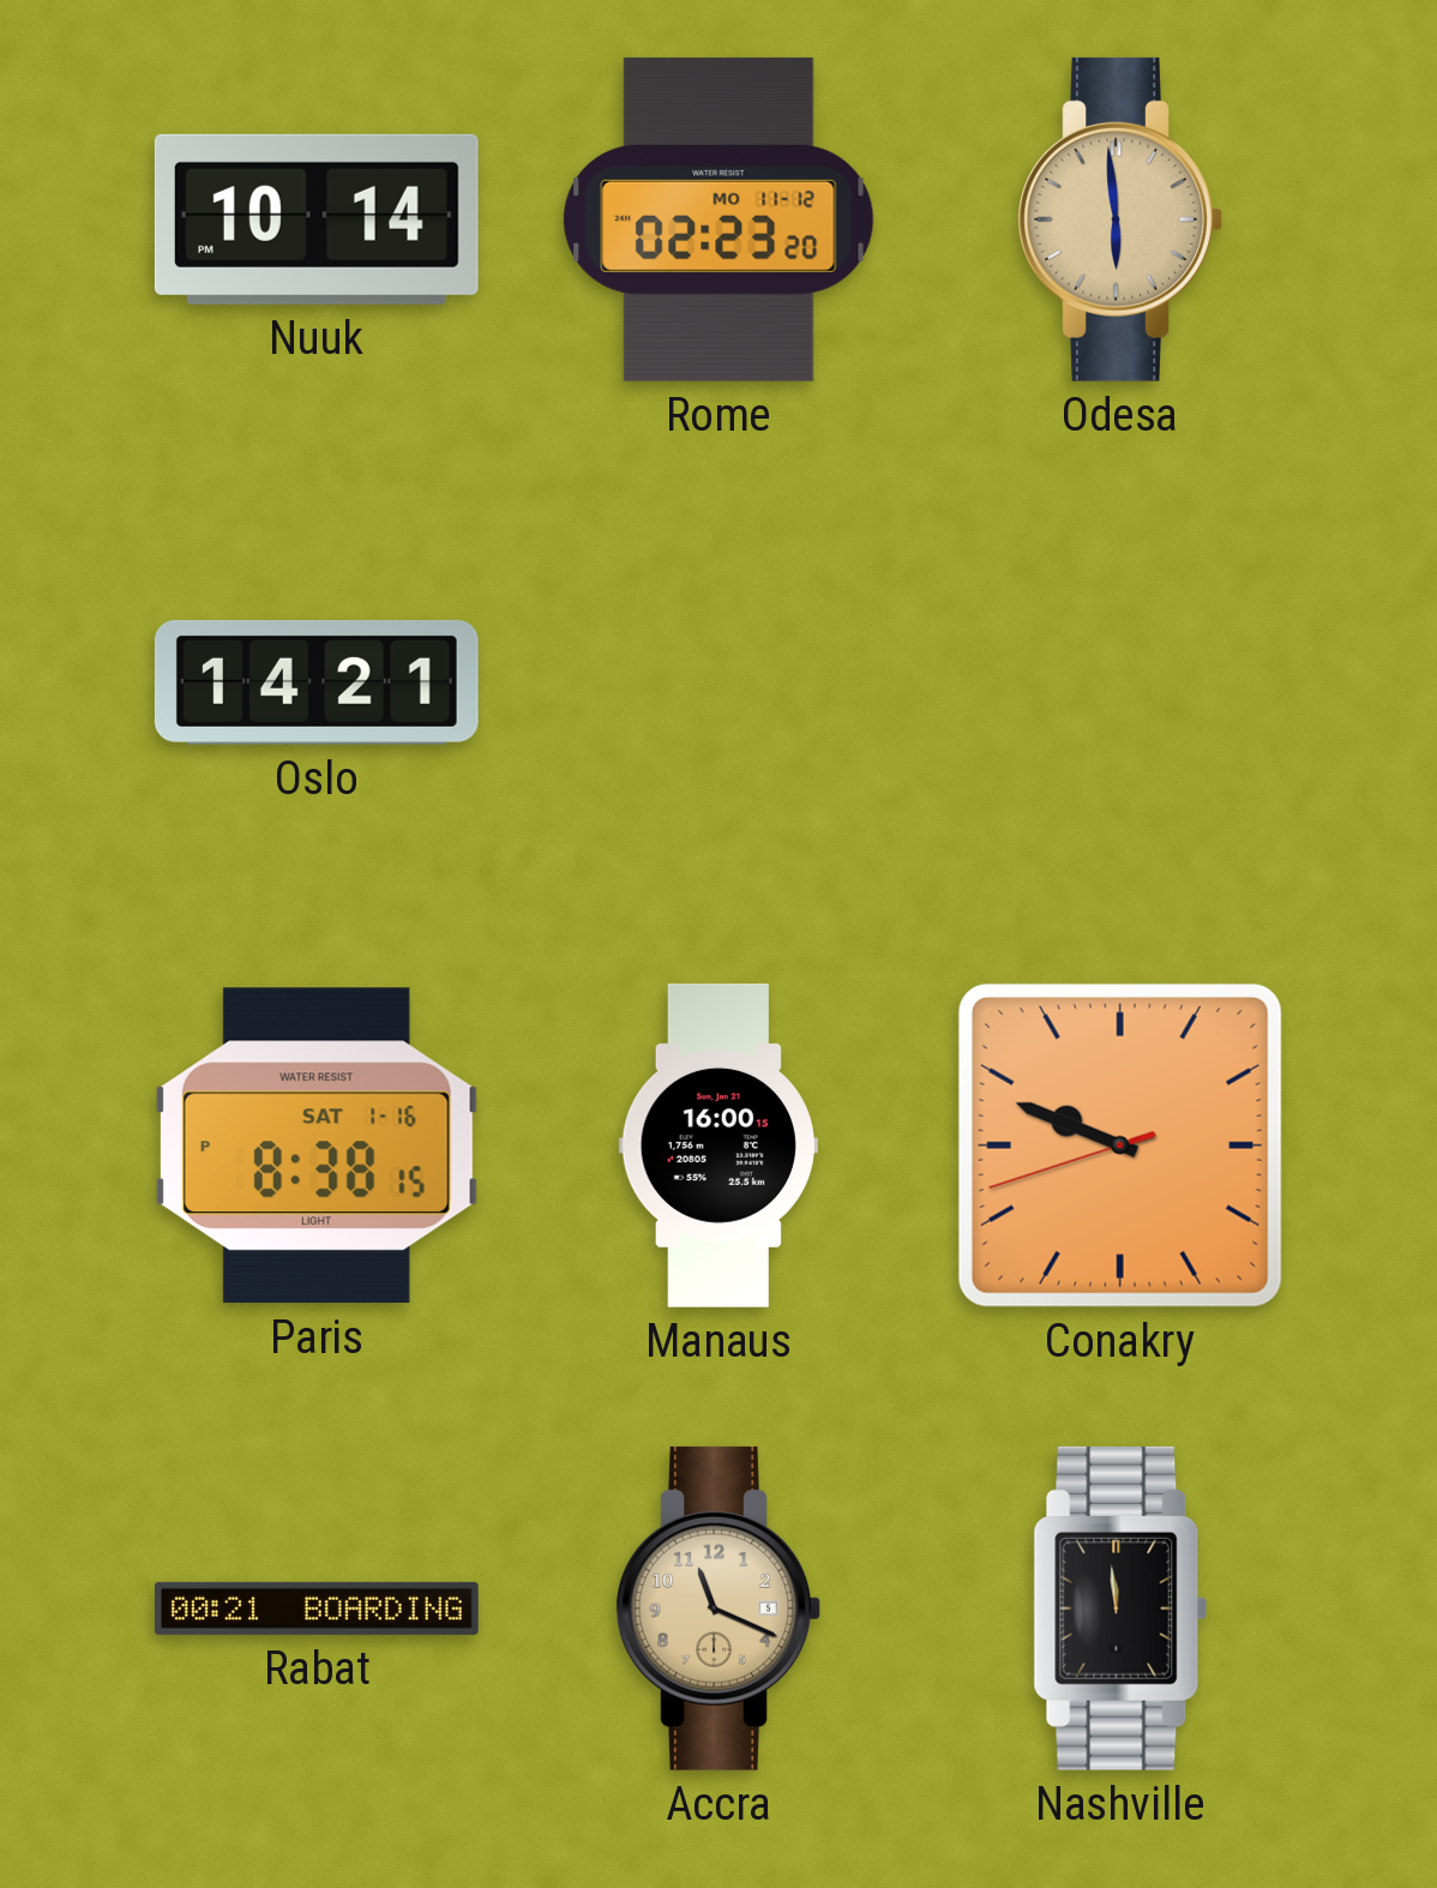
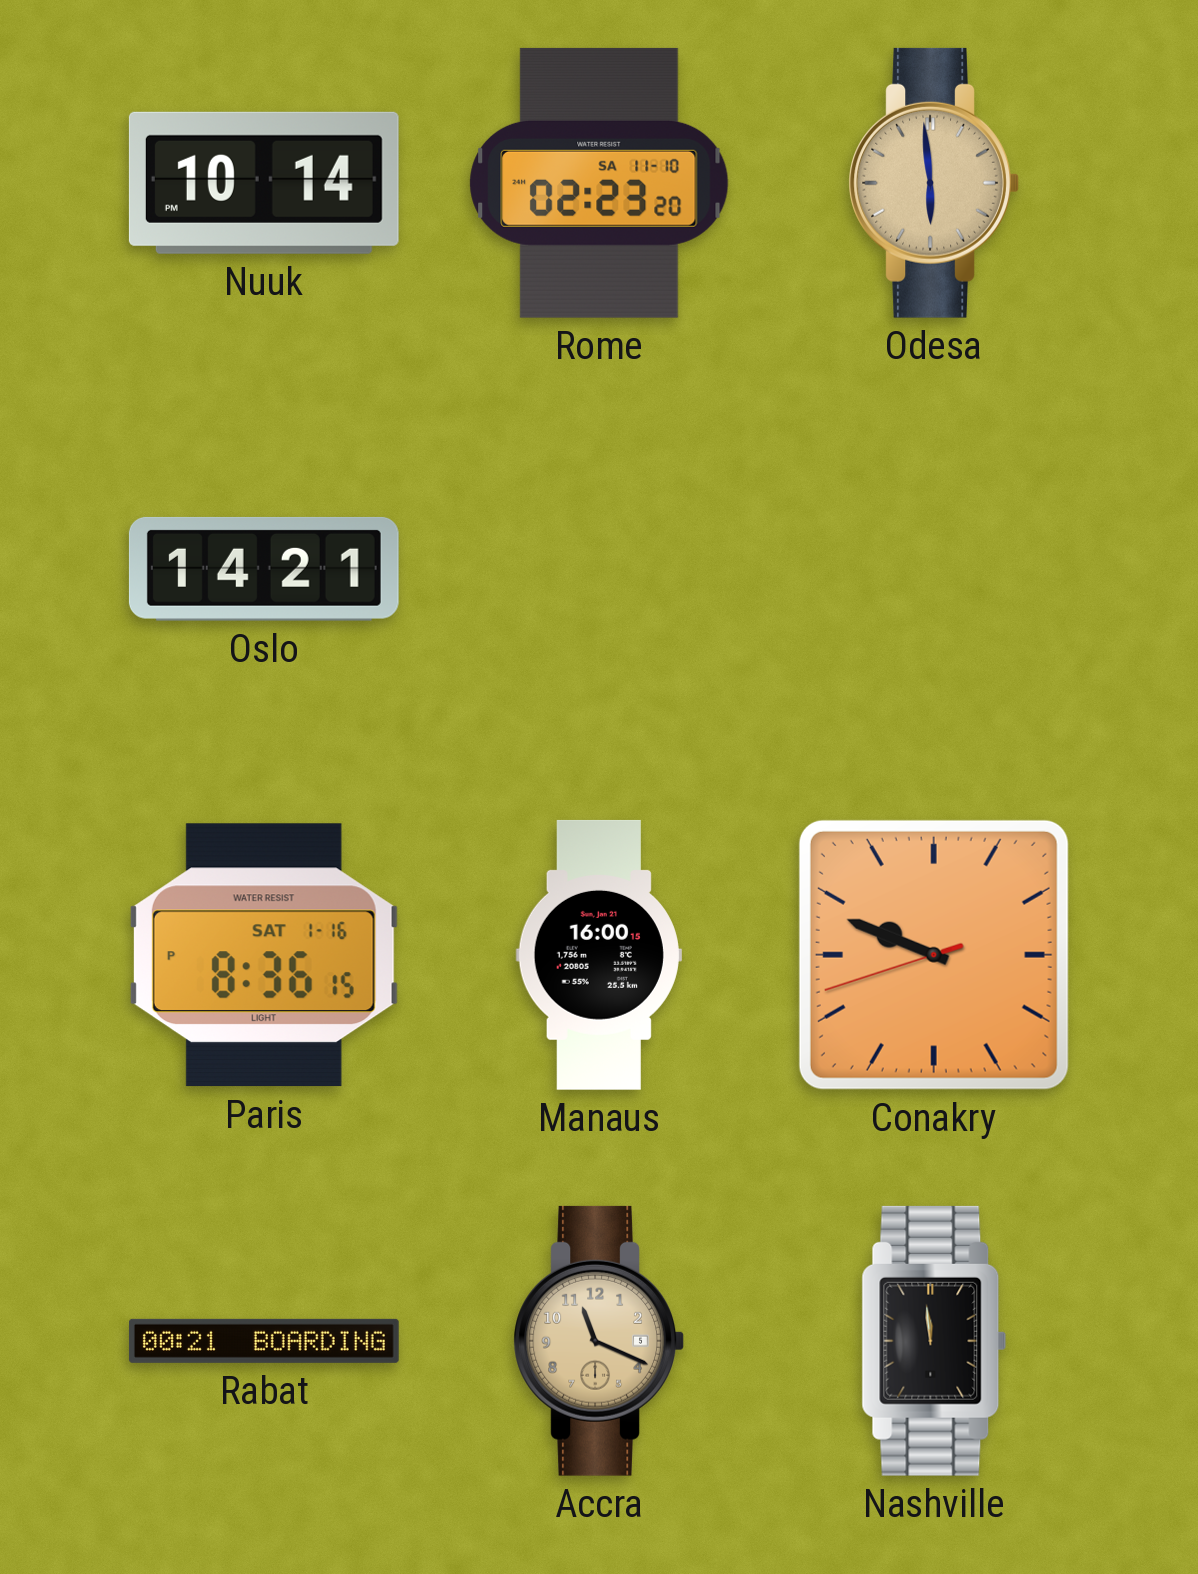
Rome date: MO 11-12 -> SA 11-10
Paris: 8:38 -> 8:36
